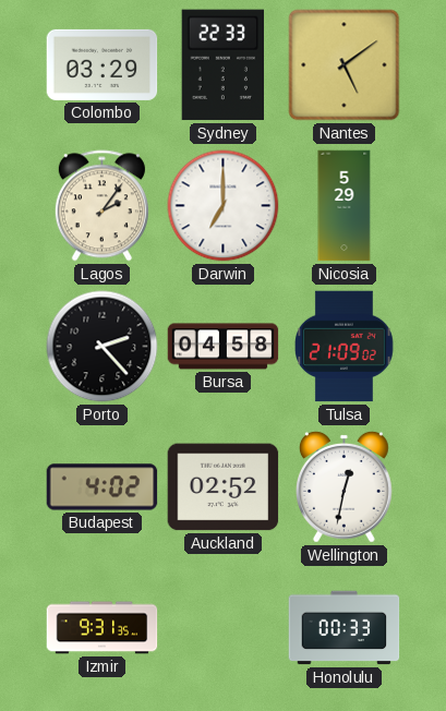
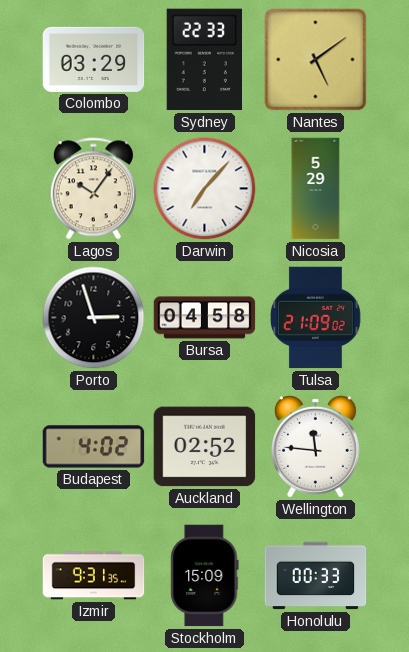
Lagos: 2:06 -> 10:06
Darwin: 7:00 -> 7:07
Porto: 2:23 -> 2:57
Wellington: 12:32 -> 11:46
Stockholm: none -> 15:09
